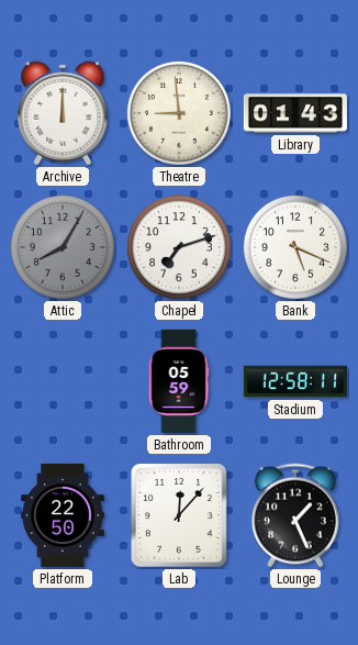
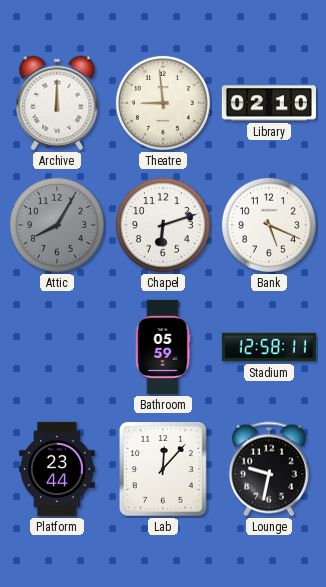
Library: 01:43 -> 02:10
Chapel: 7:12 -> 6:12
Platform: 22:50 -> 23:44
Lounge: 1:26 -> 9:32
